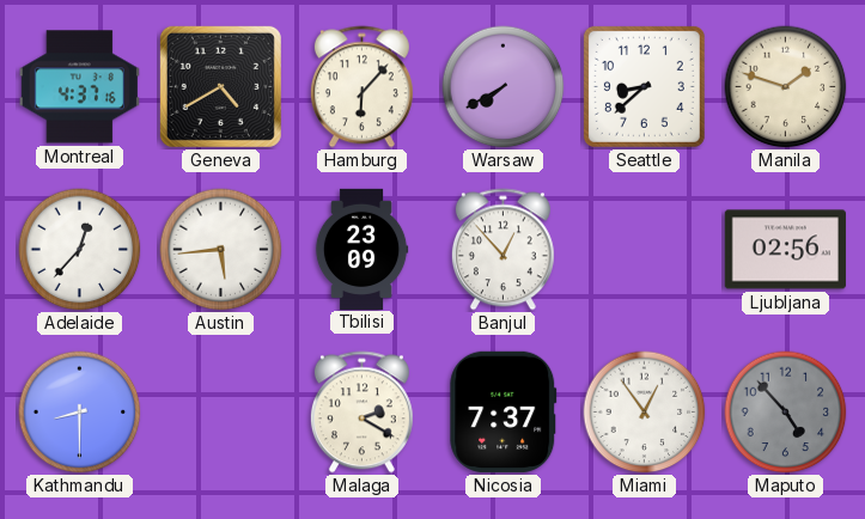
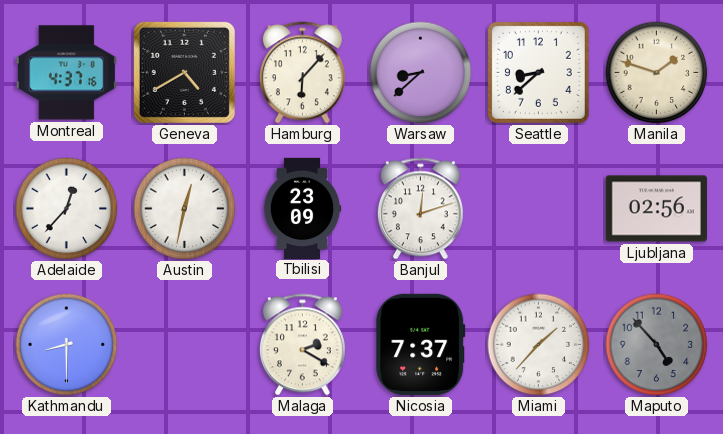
Warsaw: 7:40 -> 8:38
Austin: 5:44 -> 12:32
Banjul: 12:53 -> 12:12
Miami: 12:54 -> 1:37
